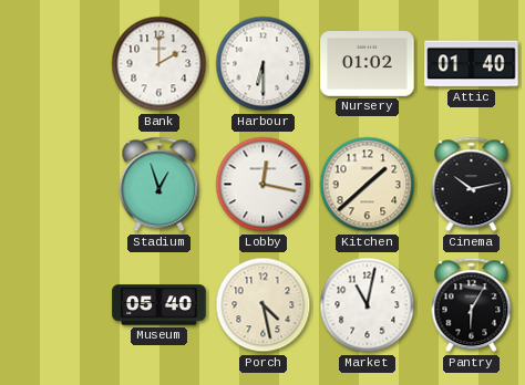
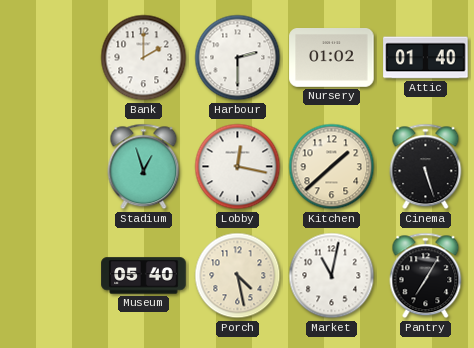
Harbour: 6:30 -> 2:30
Cinema: 10:13 -> 5:27
Pantry: 6:05 -> 7:05
